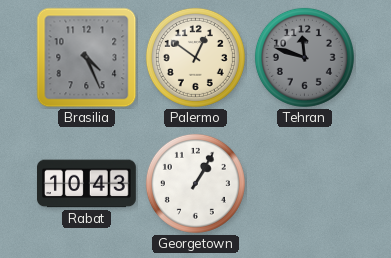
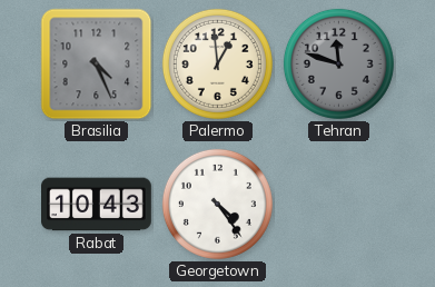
Palermo: 12:51 -> 12:59
Georgetown: 1:05 -> 4:24
